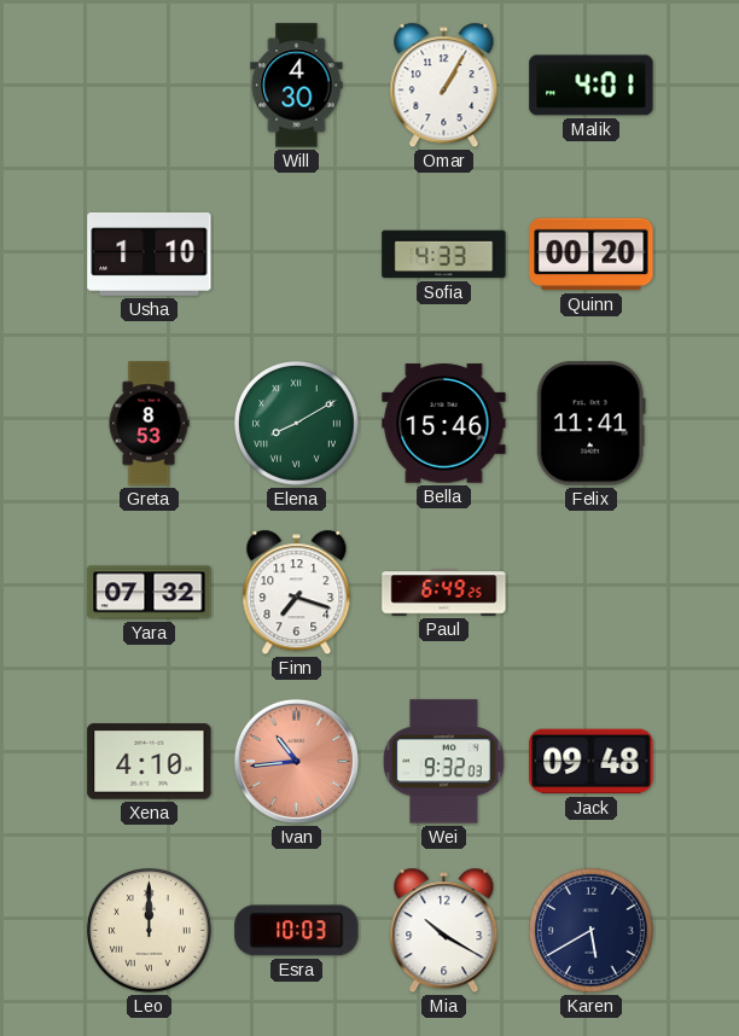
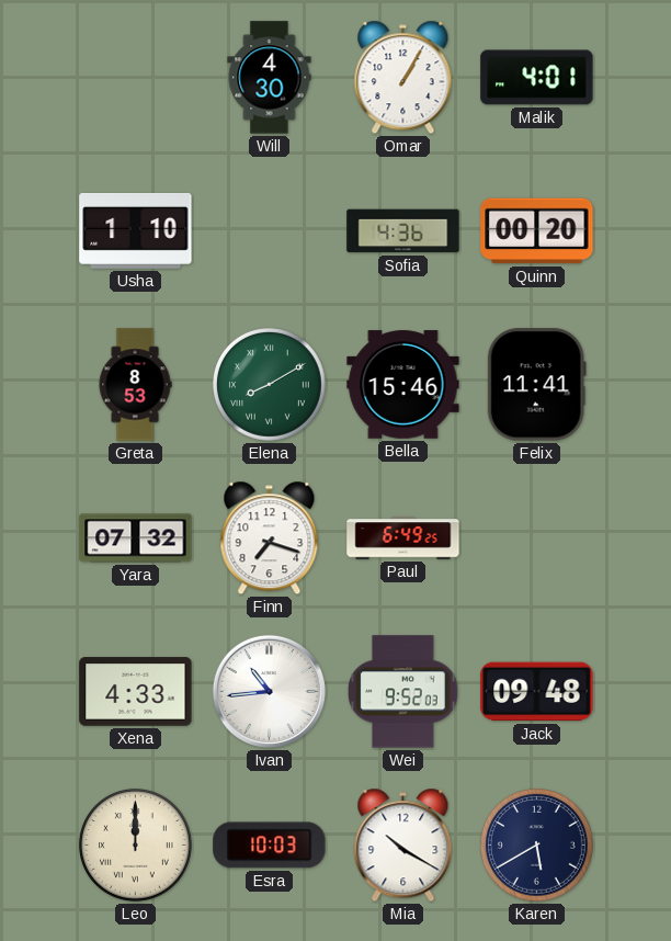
Sofia: 4:33 -> 4:36
Xena: 4:10 -> 4:33
Ivan dial: salmon -> white
Wei: 9:32 -> 9:52
